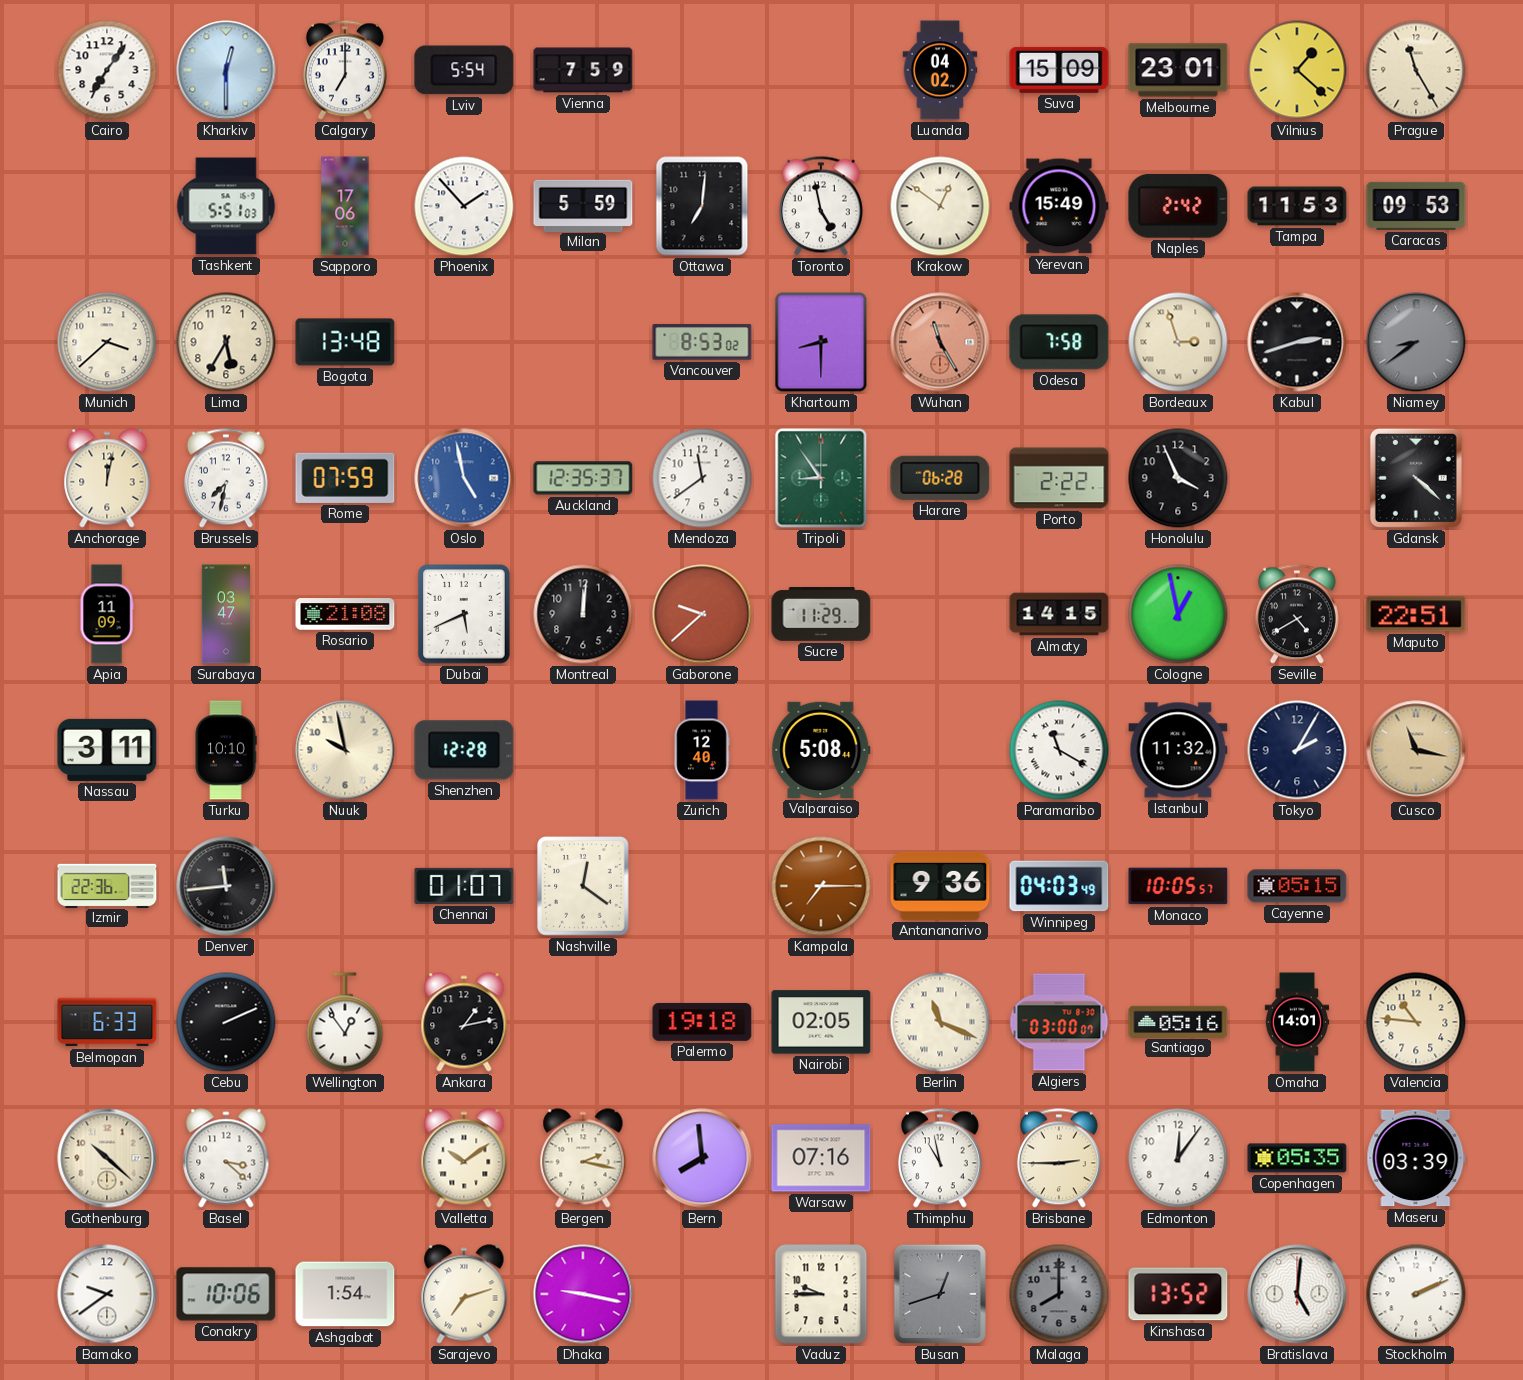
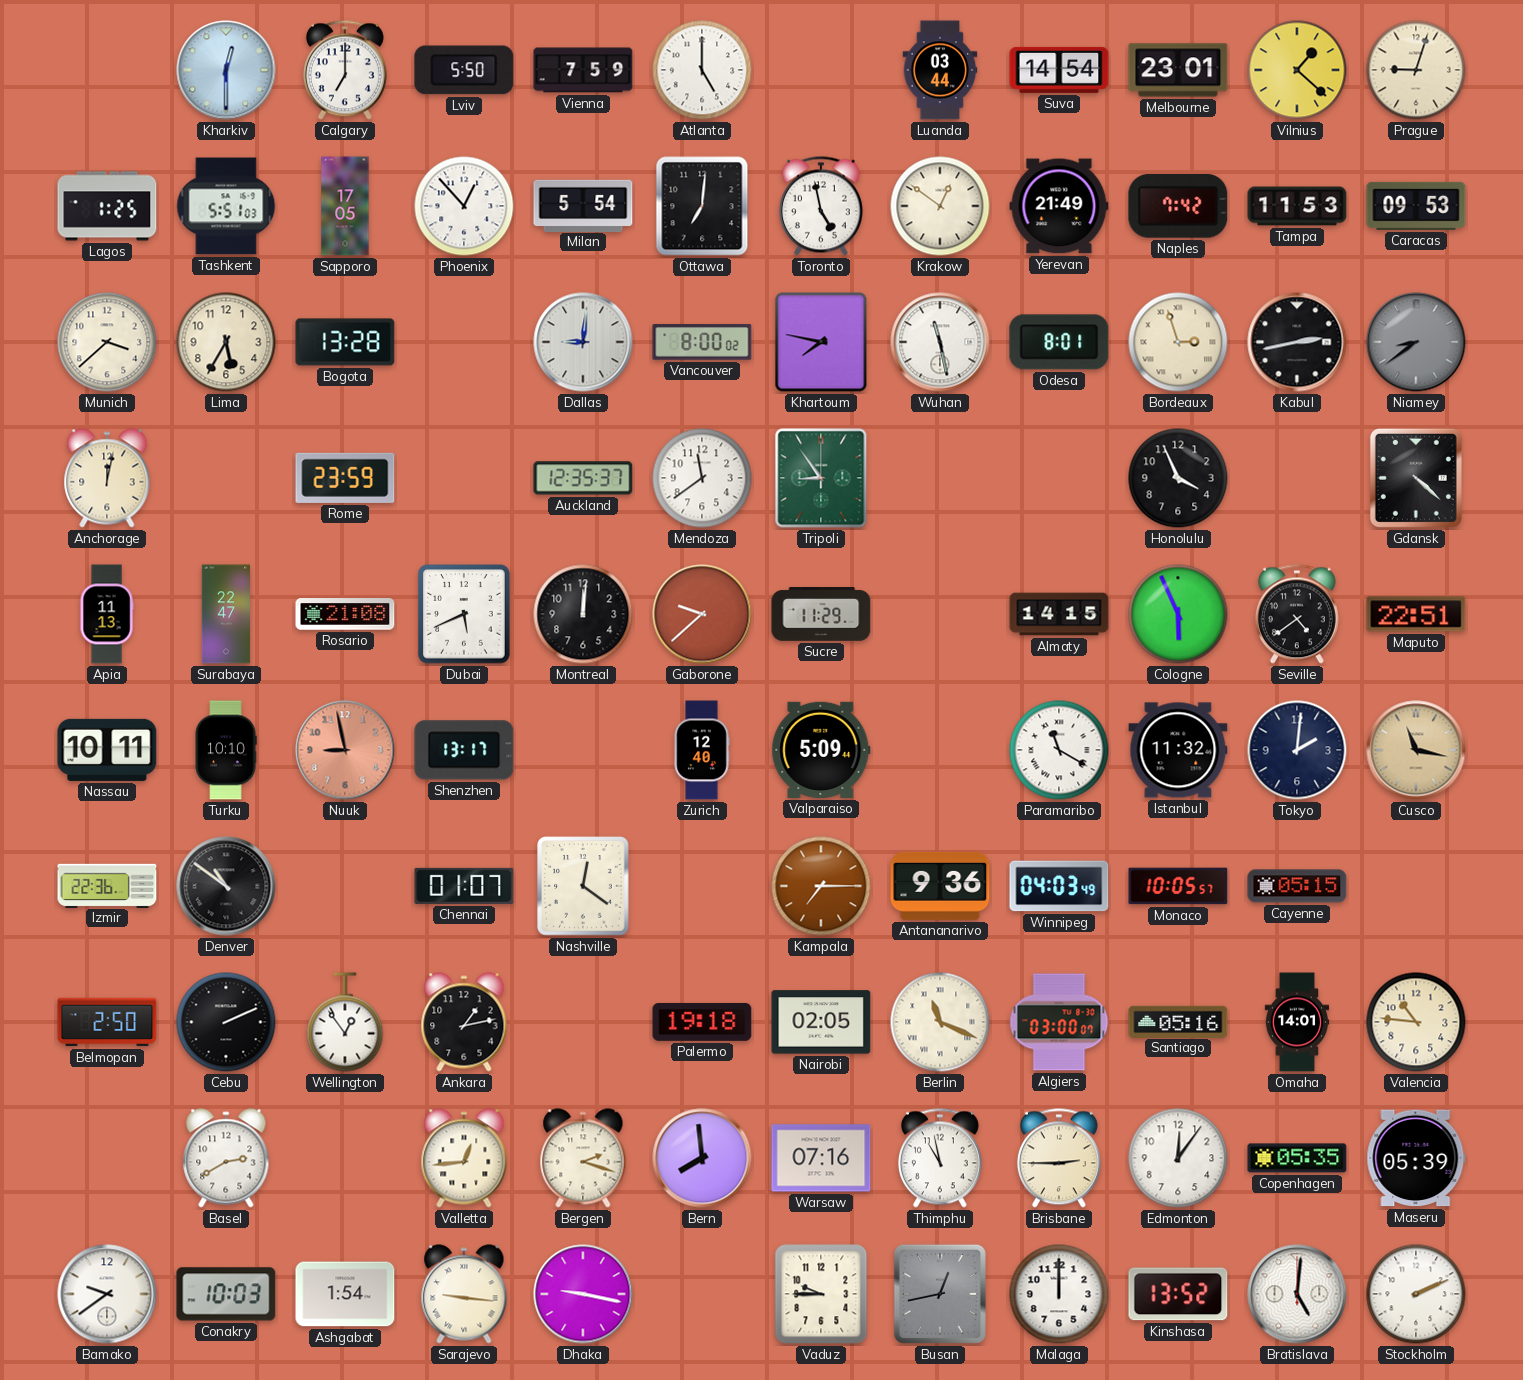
Cairo: 7:06 -> none
Lviv: 5:54 -> 5:50
Atlanta: none -> 5:00
Luanda: 04:02 -> 03:44
Suva: 15:09 -> 14:54
Prague: 11:25 -> 9:03
Lagos: none -> 1:25
Sapporo: 17:06 -> 17:05
Phoenix: 1:53 -> 12:53
Milan: 5:59 -> 5:54
Yerevan: 15:49 -> 21:49
Naples: 2:42 -> 7:42
Bogota: 13:48 -> 13:28
Dallas: none -> 9:01
Vancouver: 8:53 -> 8:00
Khartoum: 8:30 -> 7:47
Wuhan: 11:25 -> 11:28
Wuhan dial: salmon -> white
Odesa: 7:58 -> 8:01
Kabul: 2:42 -> 2:43
Brussels: 7:32 -> none
Rome: 07:59 -> 23:59
Oslo: 4:58 -> none
Harare: 06:28 -> none
Porto: 2:22 -> none
Apia: 11:09 -> 11:13
Surabaya: 03:47 -> 22:47
Cologne: 12:58 -> 5:56
Seville: 4:40 -> 4:39
Nassau: 3:11 -> 10:11
Nuuk: 9:58 -> 8:58
Nuuk dial: cream -> salmon
Shenzhen: 12:28 -> 13:17
Valparaiso: 5:08 -> 5:09
Tokyo: 2:05 -> 2:01
Denver: 11:44 -> 10:51
Belmopan: 6:33 -> 2:50
Gothenburg: 10:22 -> none
Basel: 3:22 -> 2:40
Valletta: 10:09 -> 12:44
Bergen: 2:17 -> 2:18
Maseru: 03:39 -> 05:39
Conakry: 10:06 -> 10:03
Sarajevo: 7:12 -> 9:16
Busan: 12:42 -> 12:43
Malaga: 8:00 -> 12:00
Malaga dial: grey -> white
